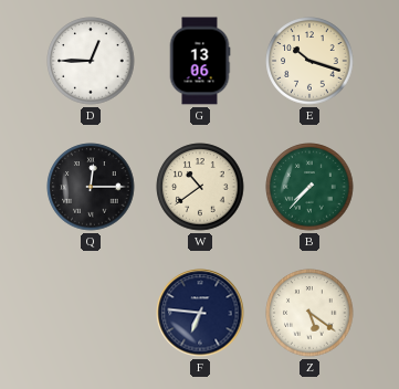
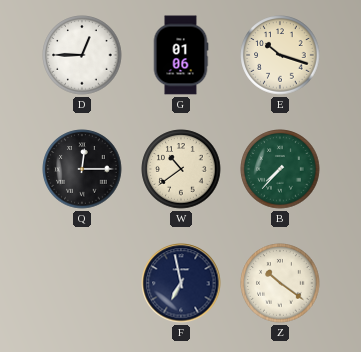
G: 13:06 -> 01:06
F: 6:46 -> 6:58
Z: 5:21 -> 10:21
